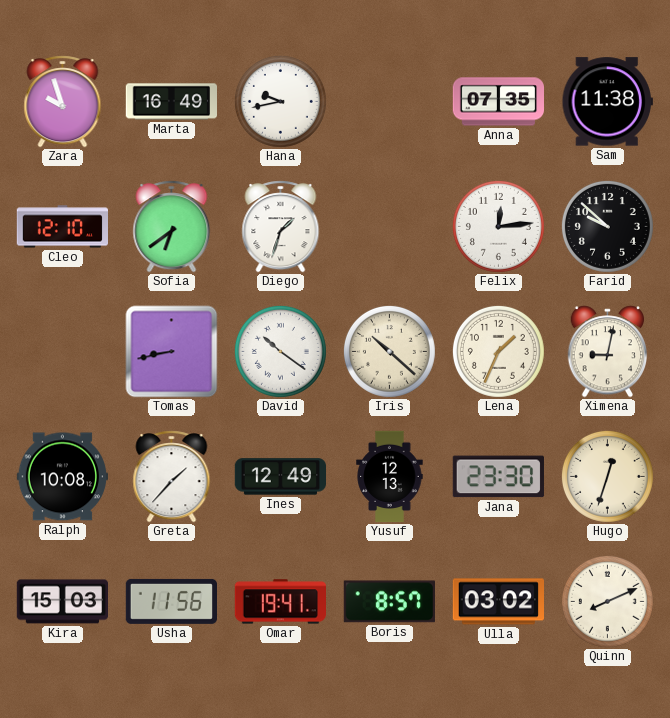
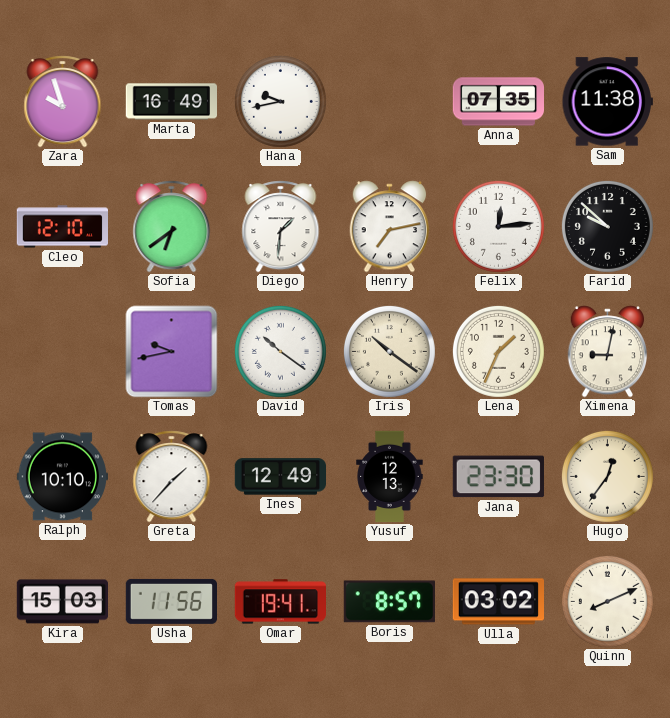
Diego: 1:33 -> 1:31
Henry: none -> 7:13
Tomas: 8:43 -> 9:43
Iris: 10:22 -> 10:21
Ralph: 10:08 -> 10:10
Hugo: 12:33 -> 12:36
